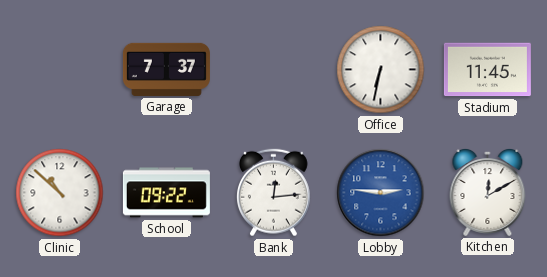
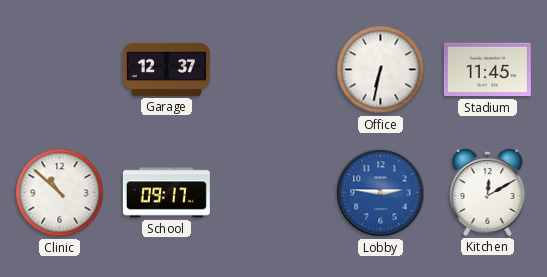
Garage: 7:37 -> 12:37
School: 09:22 -> 09:17
Bank: 12:14 -> none
